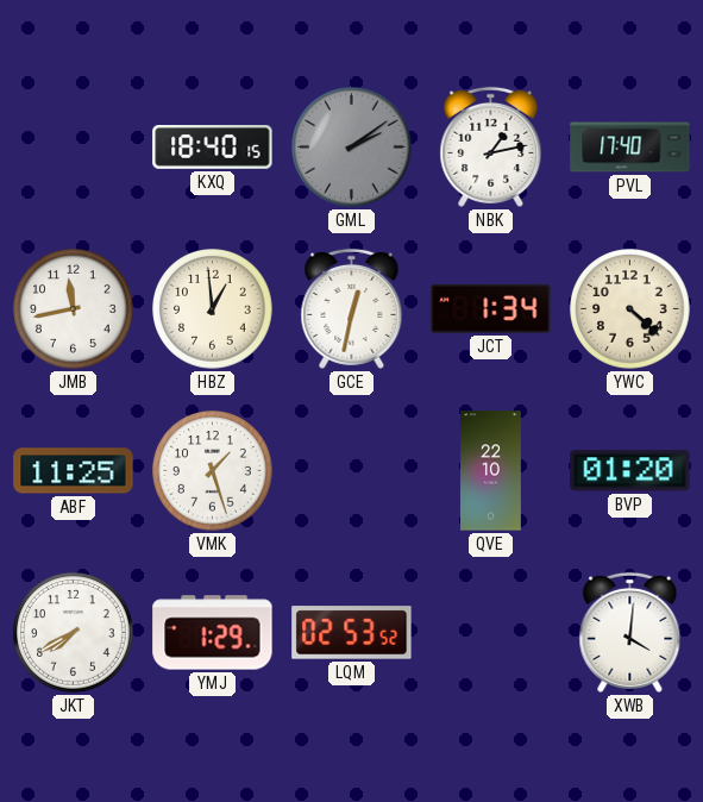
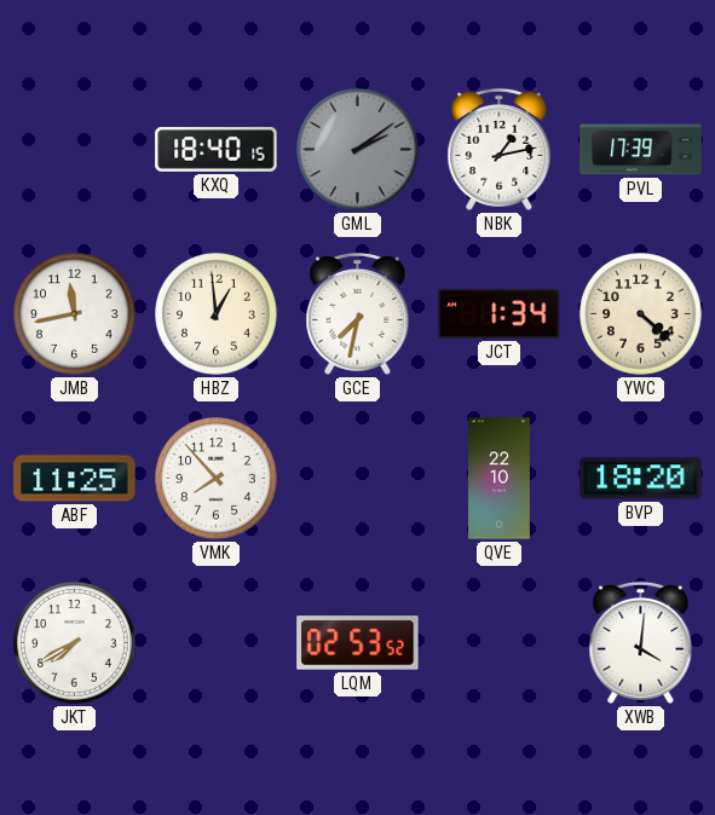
PVL: 17:40 -> 17:39
GCE: 12:32 -> 7:32
VMK: 1:27 -> 7:53
BVP: 01:20 -> 18:20
YMJ: 1:29 -> none
